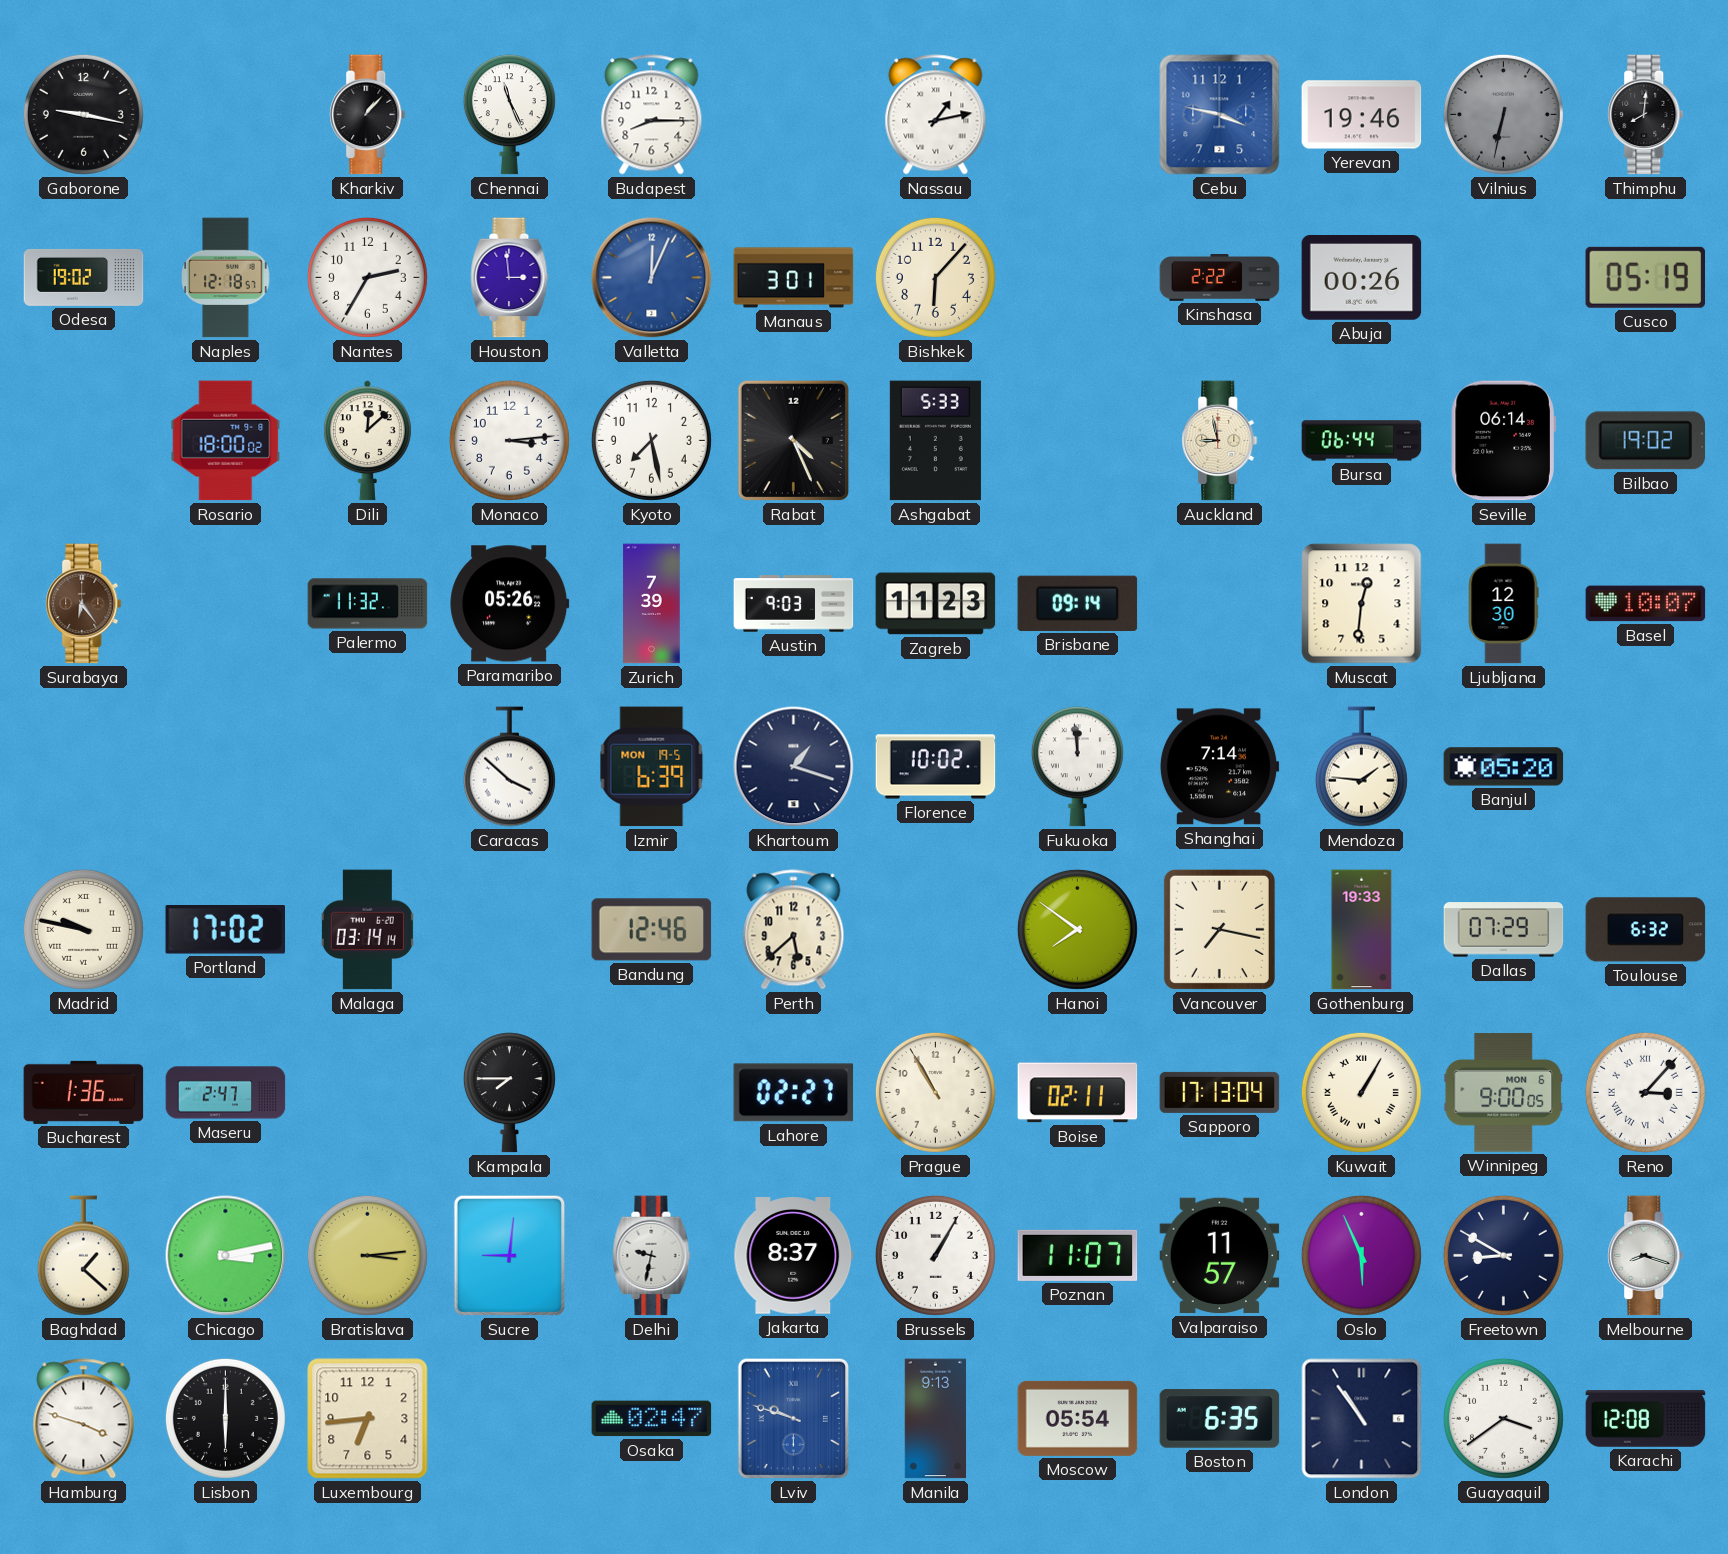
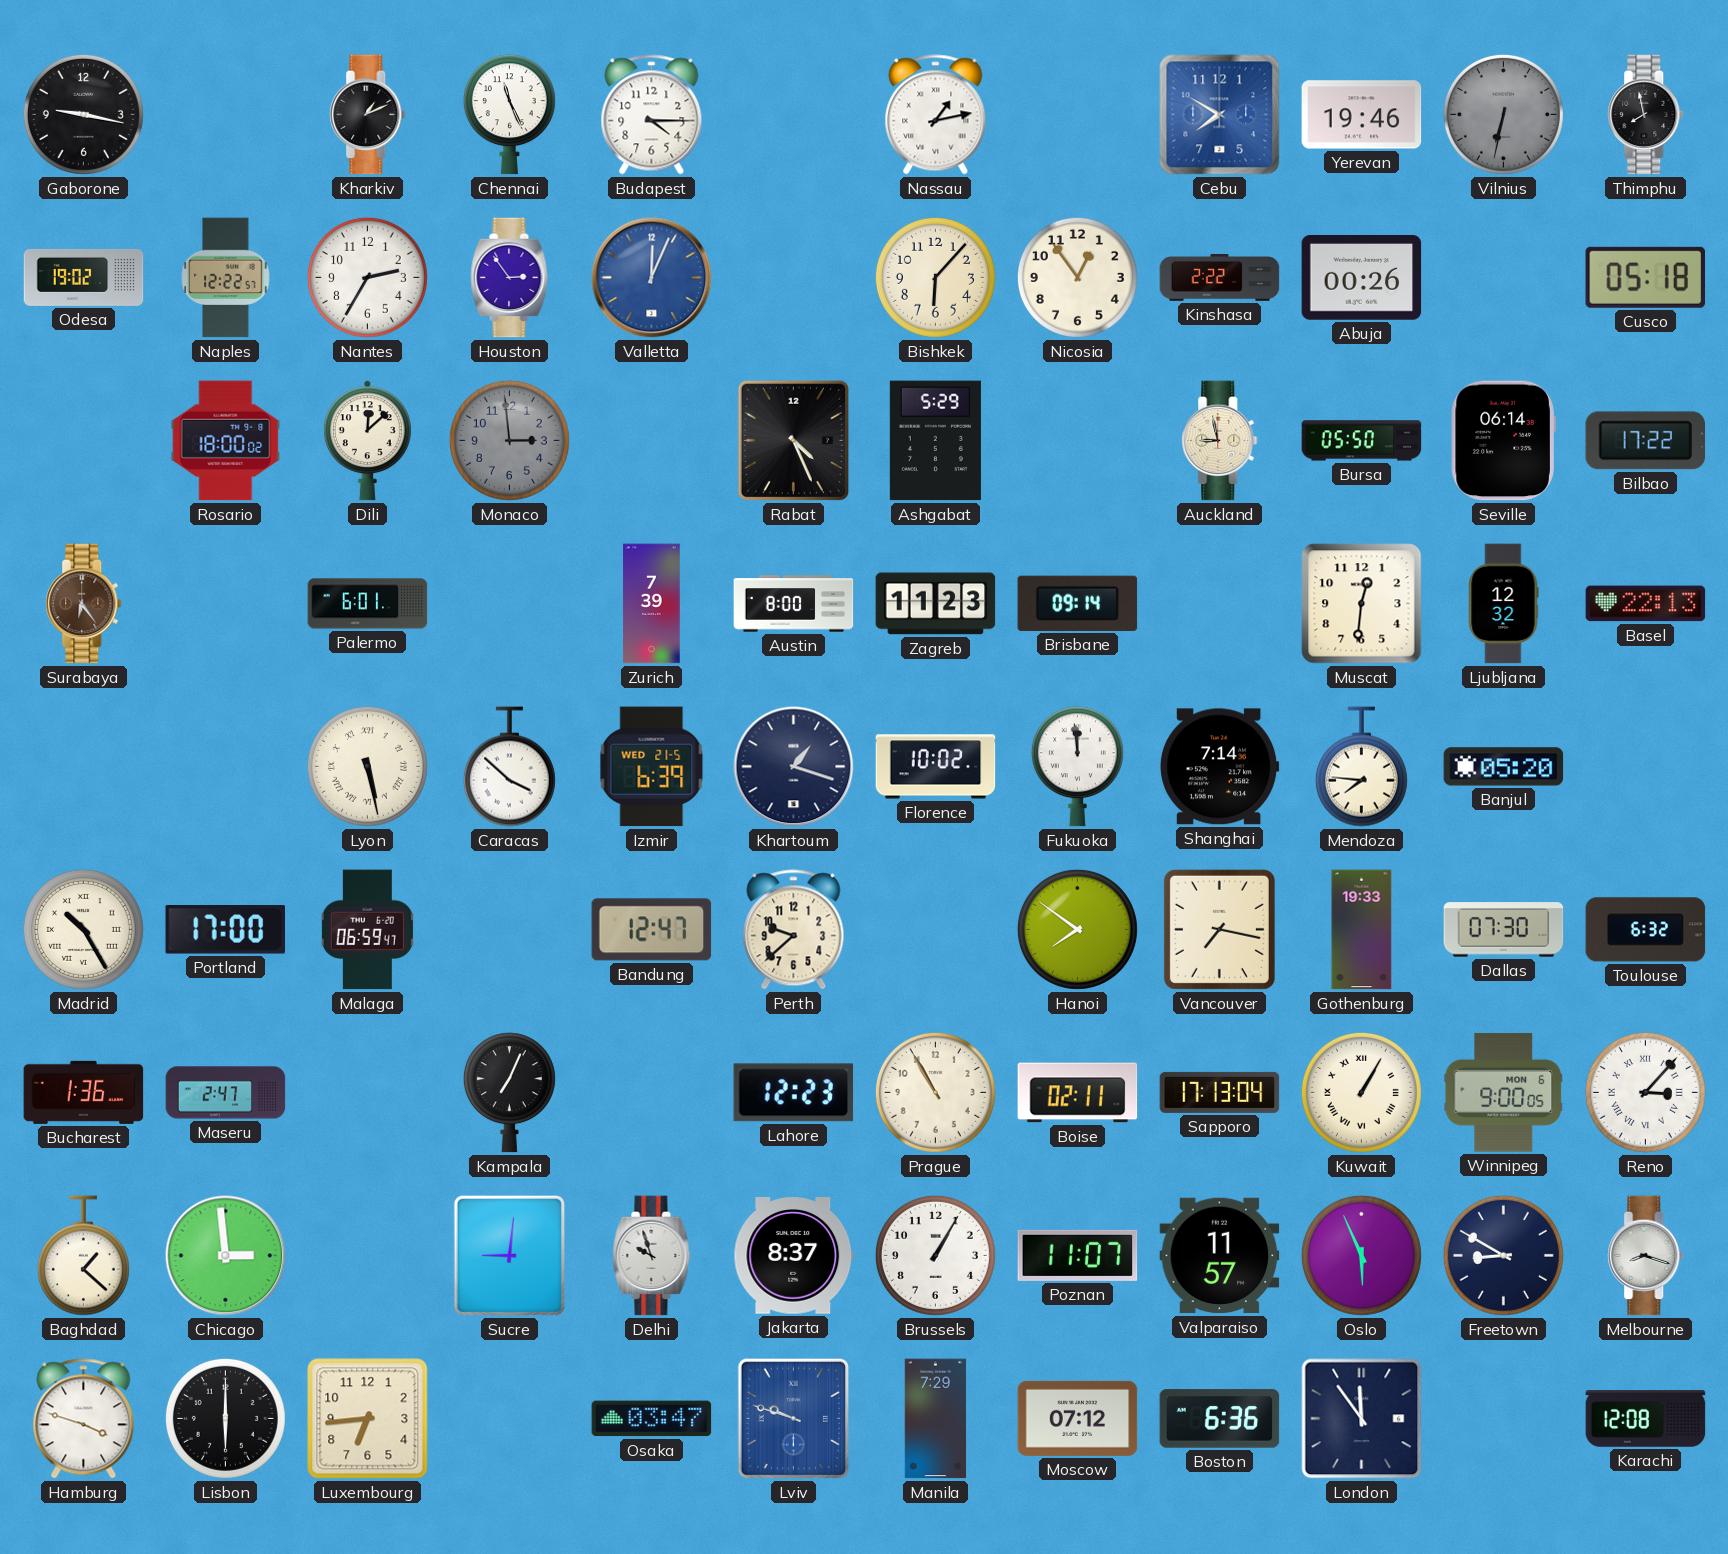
Kharkiv: 1:07 -> 1:11
Budapest: 8:15 -> 4:15
Cebu: 3:47 -> 7:50
Thimphu: 8:01 -> 7:58
Naples: 12:18 -> 12:22
Houston: 2:59 -> 2:54
Manaus: 3:01 -> none
Nicosia: none -> 12:54
Cusco: 05:19 -> 05:18
Monaco: 3:14 -> 2:59
Monaco dial: white -> grey
Kyoto: 7:28 -> none
Ashgabat: 5:33 -> 5:29
Bursa: 06:44 -> 05:50
Bilbao: 19:02 -> 17:22
Palermo: 11:32 -> 6:01
Paramaribo: 05:26 -> none
Austin: 9:03 -> 8:00
Ljubljana: 12:30 -> 12:32
Basel: 10:07 -> 22:13
Lyon: none -> 5:28
Izmir date: MON 19-5 -> WED 21-5
Mendoza: 1:46 -> 7:46
Madrid: 9:47 -> 10:25
Portland: 17:02 -> 17:00
Malaga: 03:14 -> 06:59
Bandung: 12:46 -> 12:47
Perth: 5:38 -> 9:38
Dallas: 07:29 -> 07:30
Kampala: 7:45 -> 7:04
Lahore: 02:27 -> 12:23
Chicago: 3:13 -> 2:59
Bratislava: 3:14 -> none
Delhi: 9:32 -> 9:57
Osaka: 02:47 -> 03:47
Manila: 9:13 -> 7:29
Moscow: 05:54 -> 07:12
Boston: 6:35 -> 6:36
London: 10:54 -> 11:54
Guayaquil: 3:39 -> none
